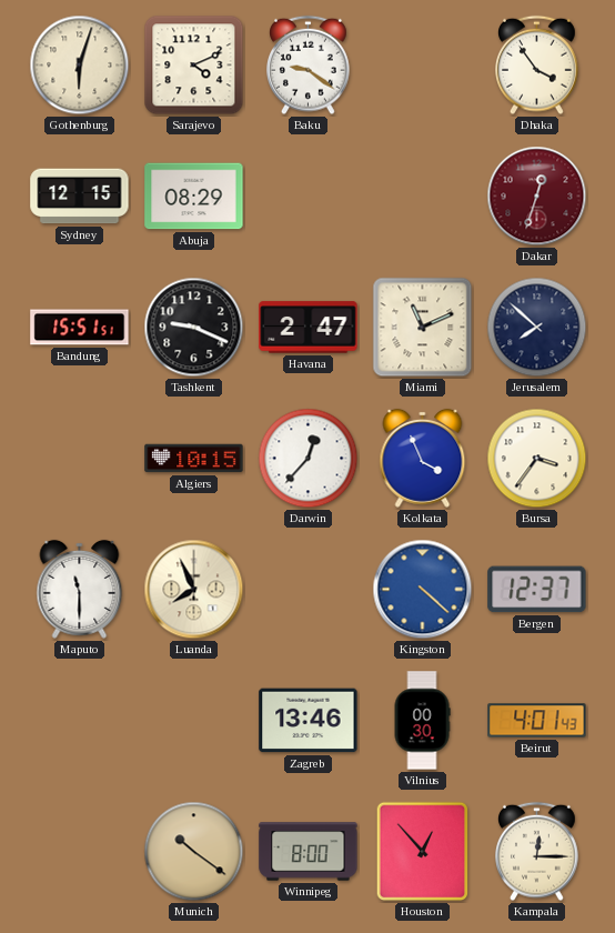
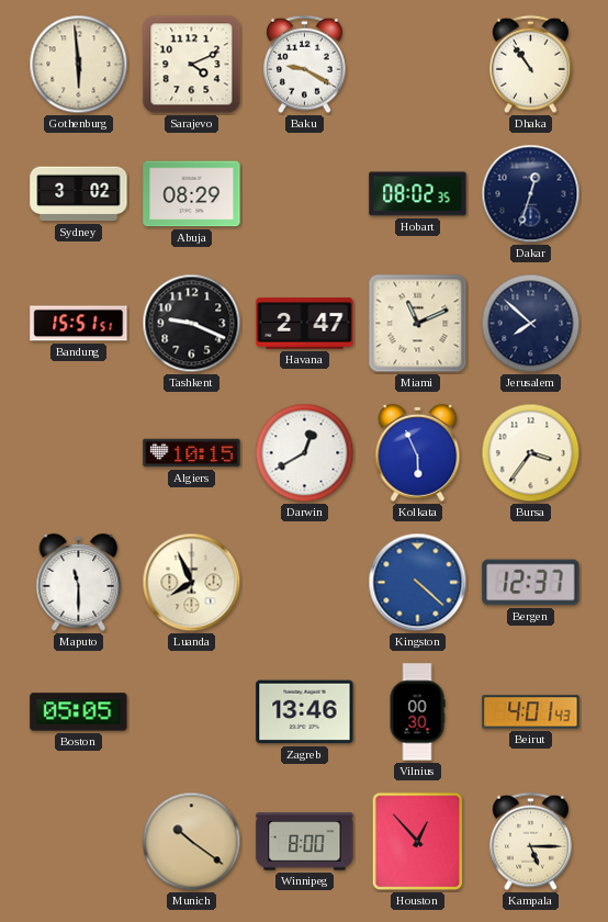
Gothenburg: 6:03 -> 5:59
Baku: 9:21 -> 9:20
Dhaka: 3:54 -> 10:54
Sydney: 12:15 -> 3:02
Hobart: none -> 08:02
Dakar dial: burgundy -> navy
Darwin: 12:37 -> 12:40
Kolkata: 3:56 -> 5:56
Boston: none -> 05:05
Kampala: 12:15 -> 5:15
